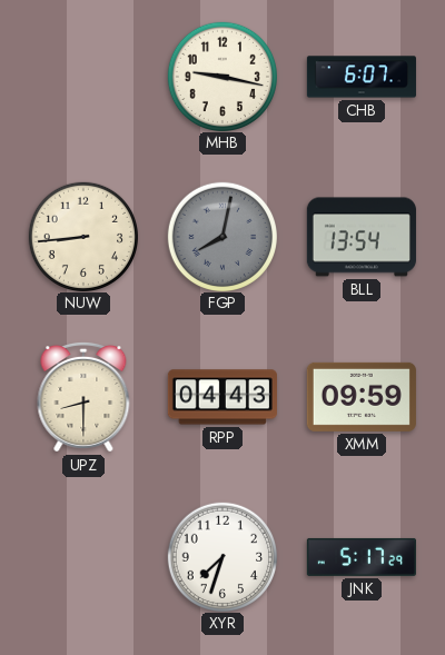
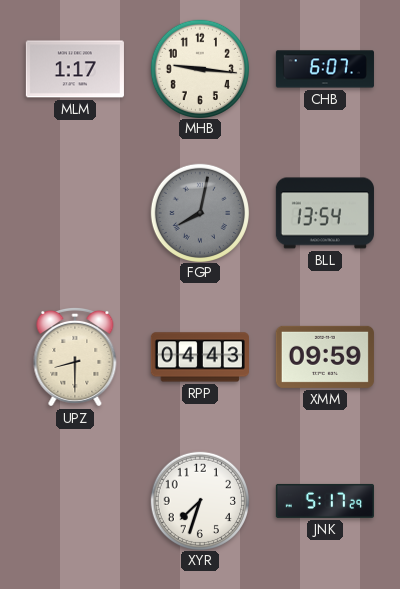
MLM: none -> 1:17
MHB: 9:17 -> 9:16
NUW: 8:44 -> none
